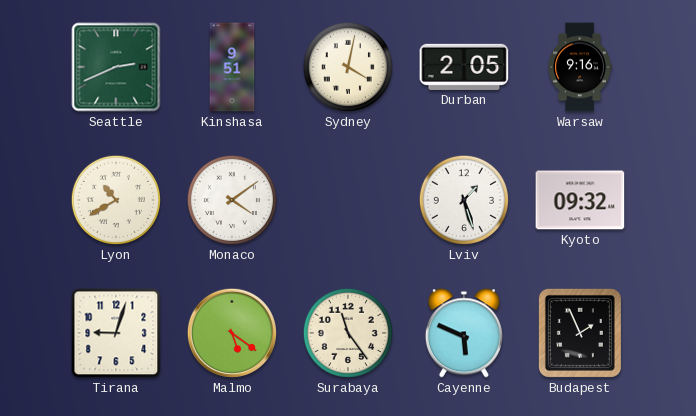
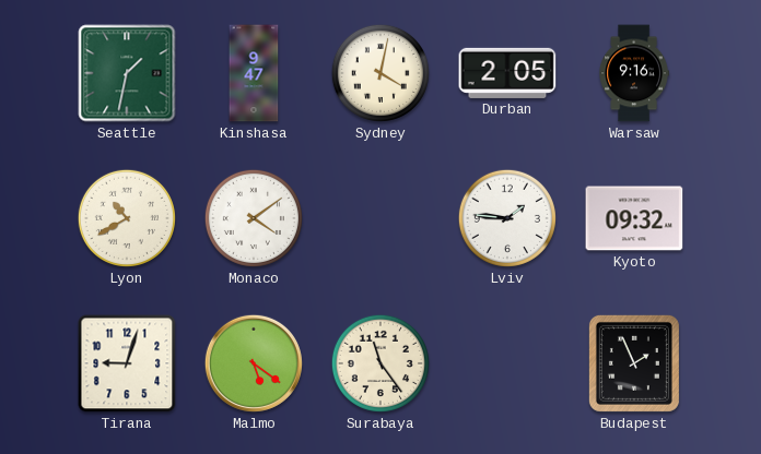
Seattle: 2:41 -> 1:32
Kinshasa: 9:51 -> 9:47
Lviv: 1:27 -> 1:46
Cayenne: 5:49 -> none
